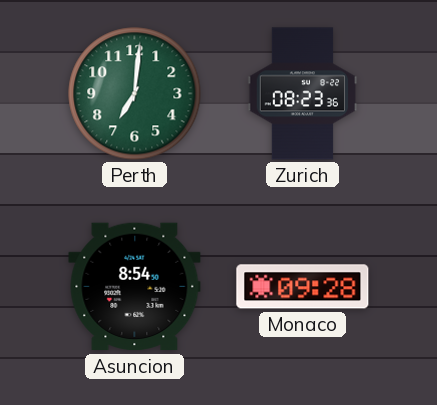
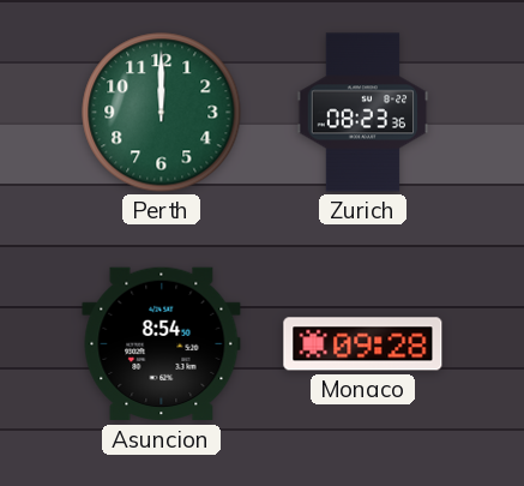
Perth: 7:01 -> 12:00
